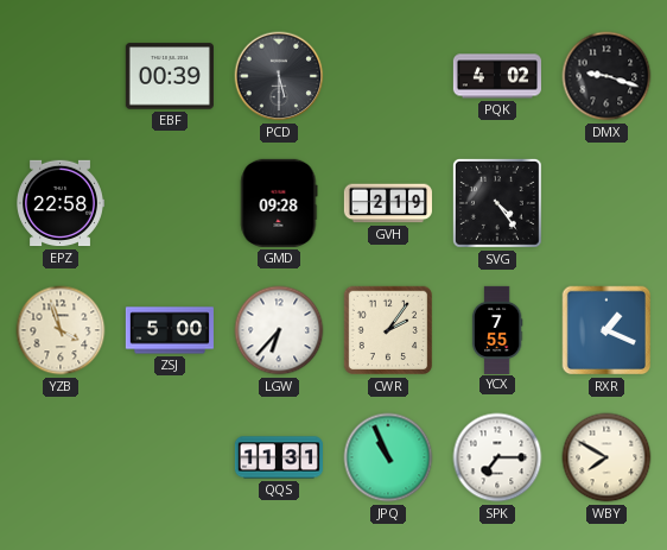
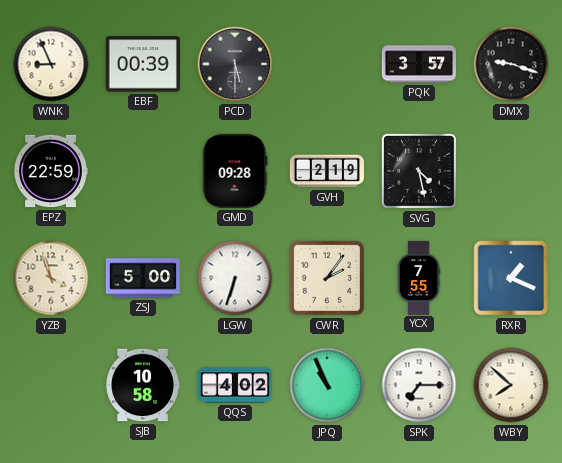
WNK: none -> 8:56
PQK: 4:02 -> 3:57
EPZ: 22:58 -> 22:59
SVG: 4:24 -> 4:28
LGW: 6:37 -> 6:33
SJB: none -> 10:58
QQS: 11:31 -> 4:02
WBY: 7:50 -> 7:52
